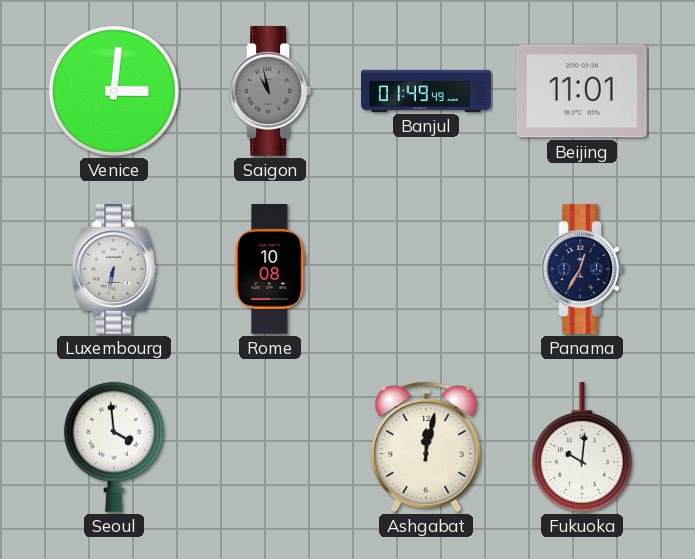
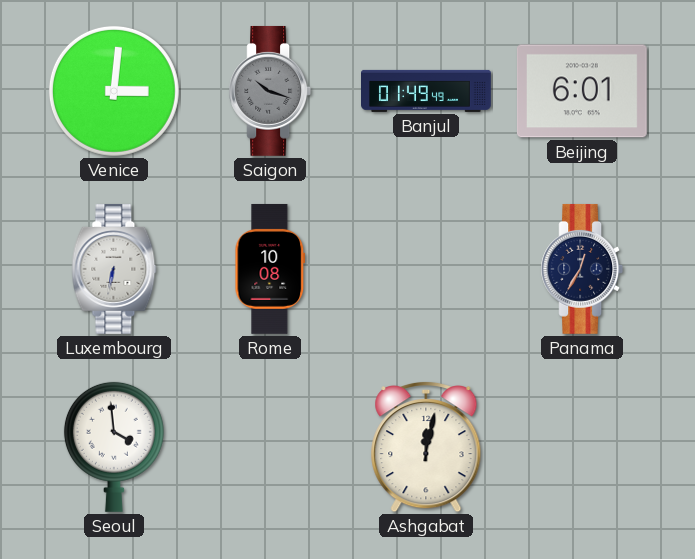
Saigon: 10:58 -> 10:18
Beijing: 11:01 -> 6:01
Fukuoka: 10:01 -> none
